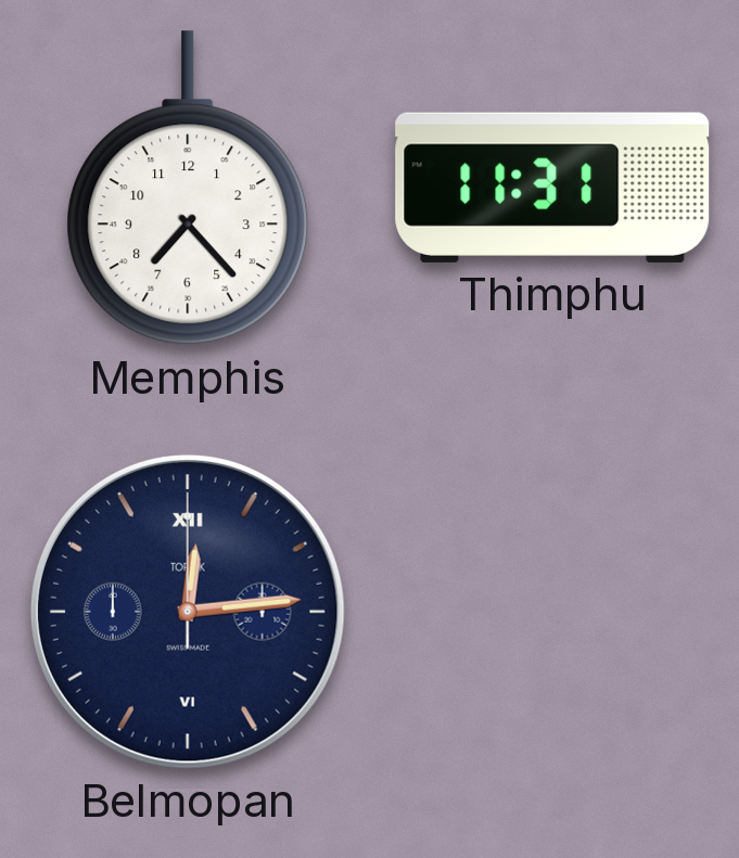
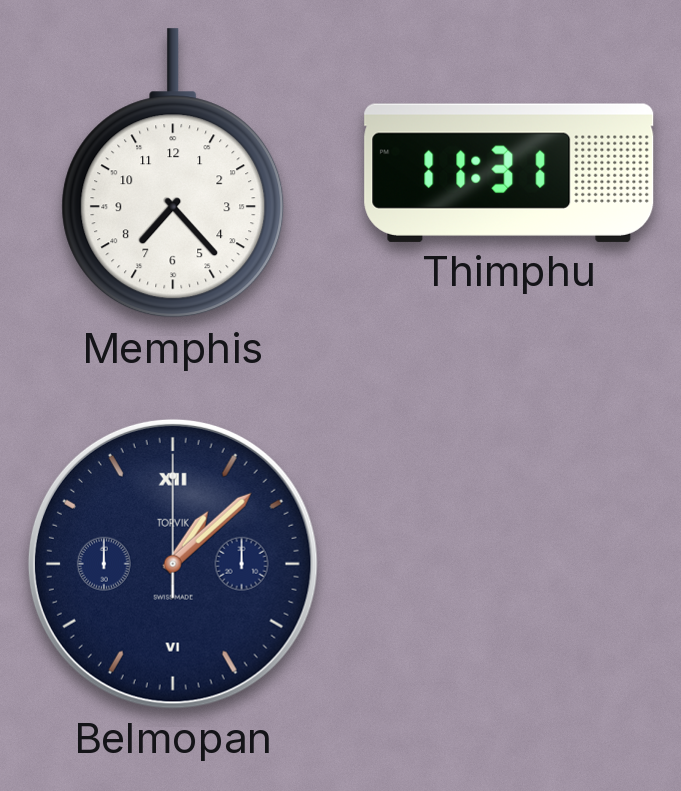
Belmopan: 12:14 -> 1:08
